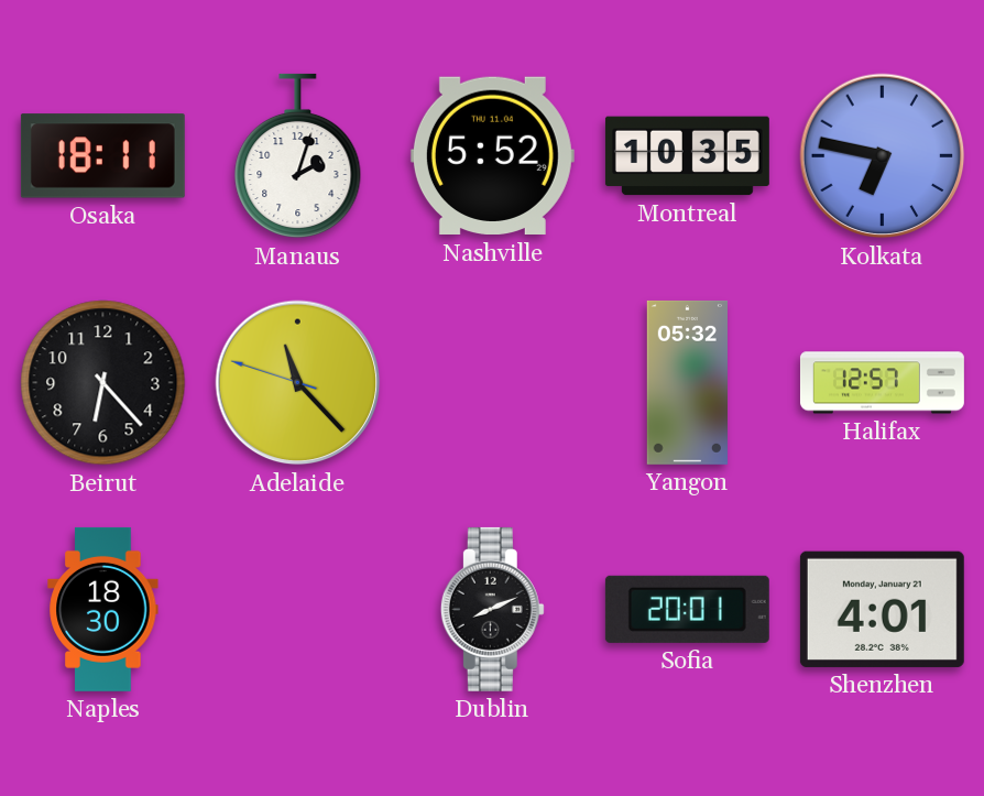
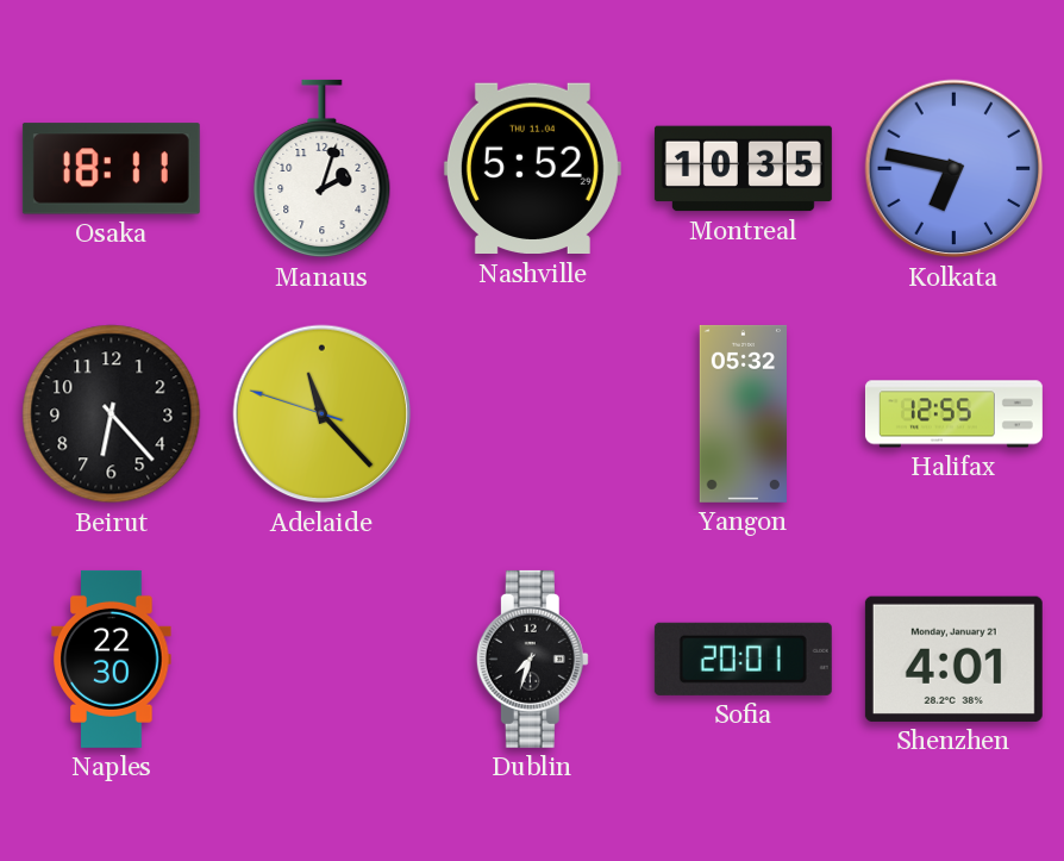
Halifax: 12:57 -> 12:55
Naples: 18:30 -> 22:30
Dublin: 8:11 -> 7:33
